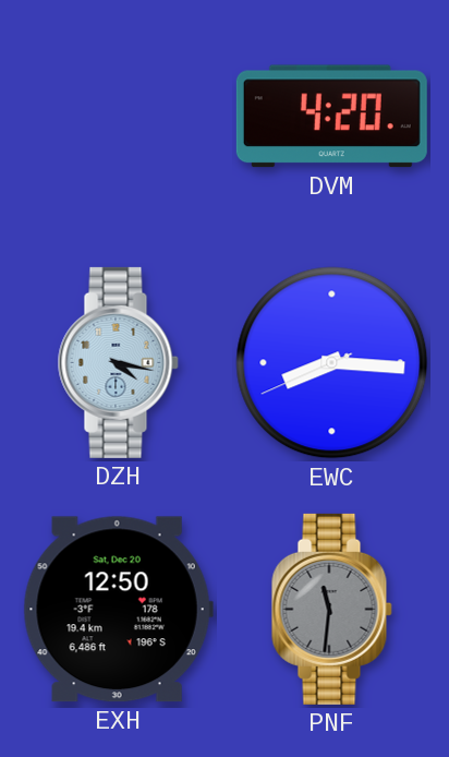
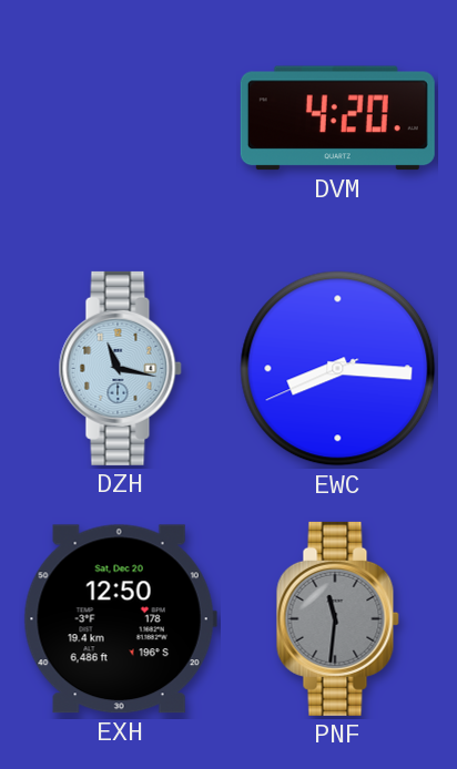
DZH: 4:17 -> 11:17
